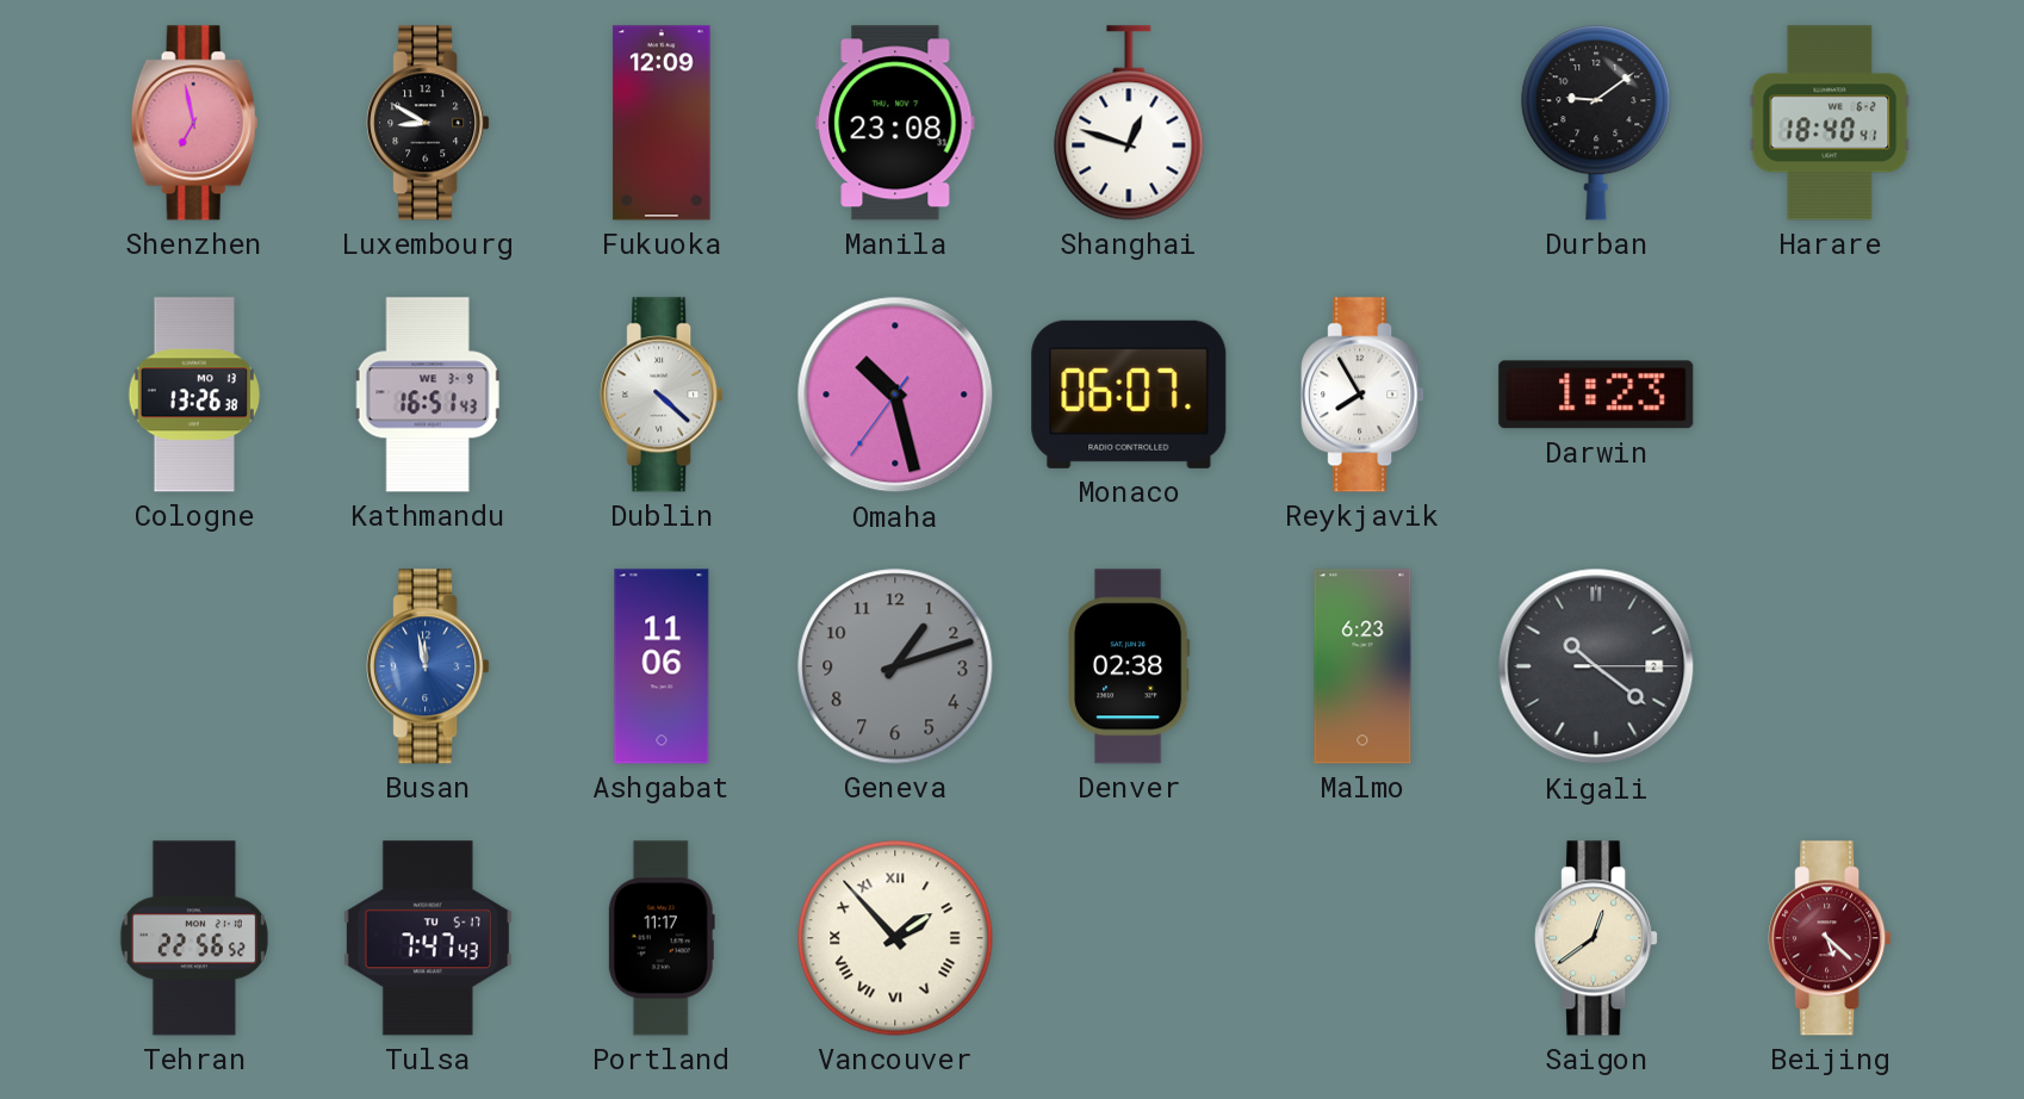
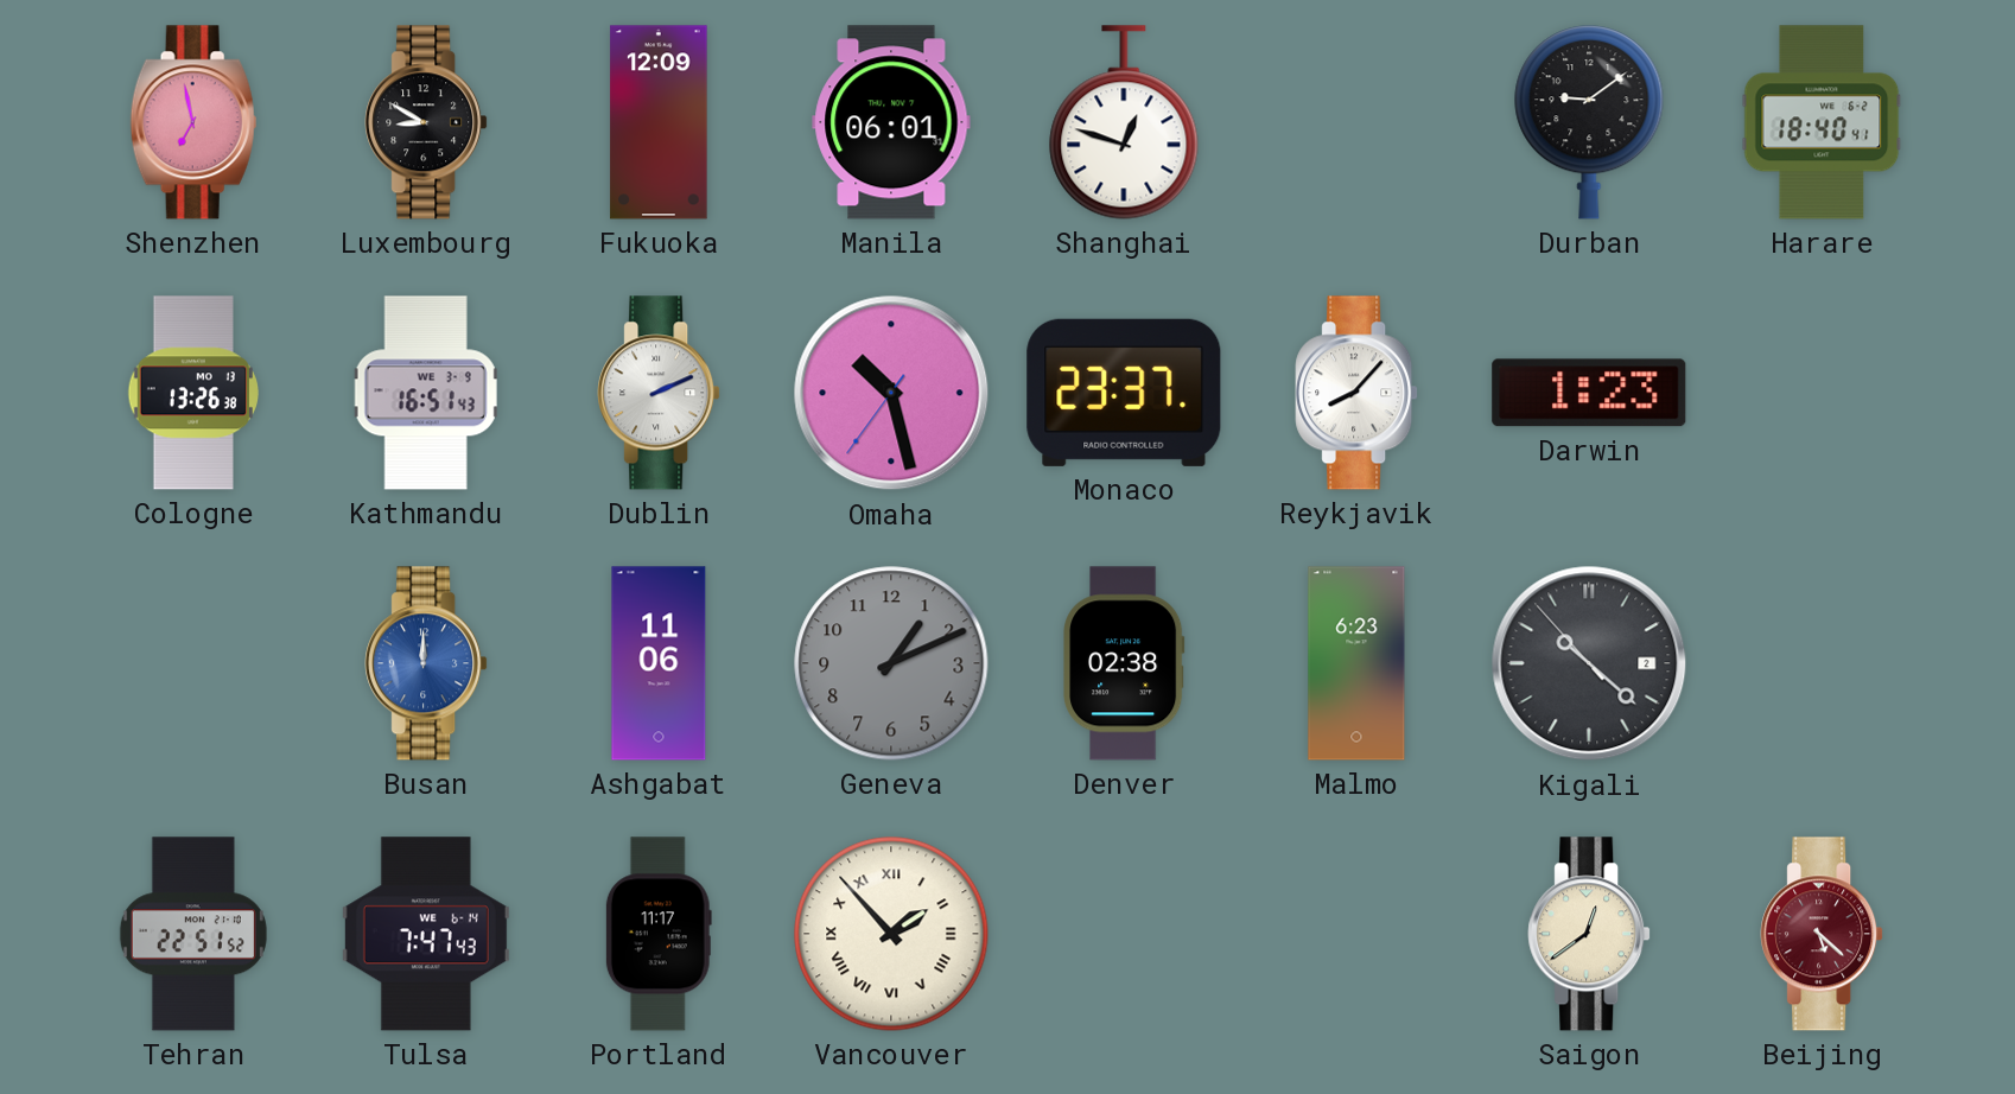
Manila: 23:08 -> 06:01
Dublin: 4:22 -> 2:11
Monaco: 06:07 -> 23:37
Reykjavik: 7:55 -> 8:07
Busan: 11:58 -> 12:00
Geneva: 1:12 -> 1:11
Kigali: 10:21:15 -> 10:21:53
Tehran: 22:56 -> 22:51
Tulsa date: TU 5-17 -> WE 6-14
